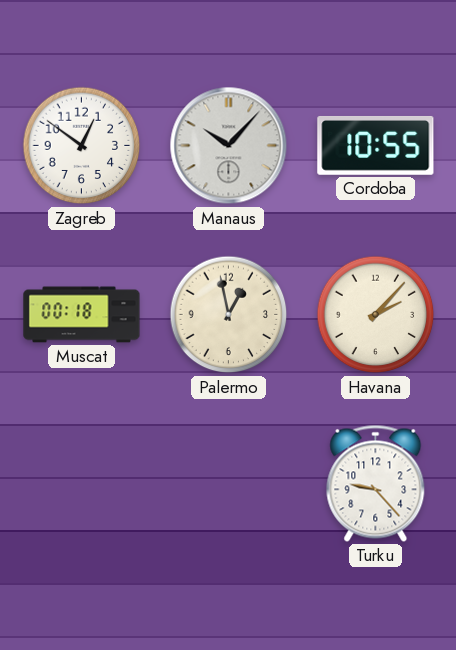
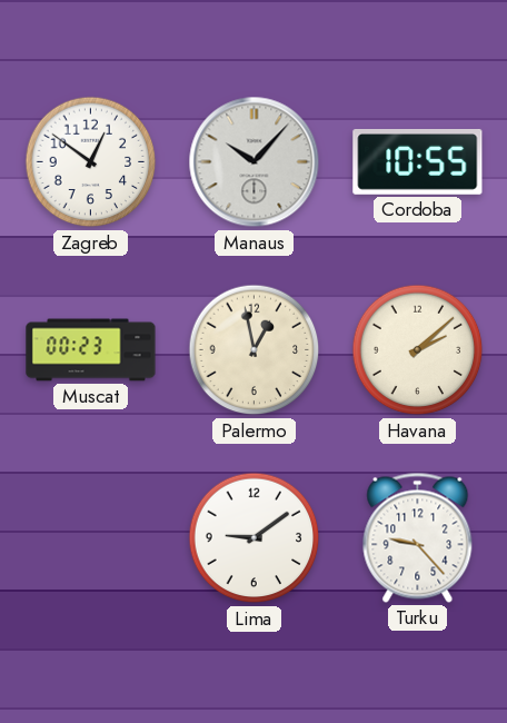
Muscat: 00:18 -> 00:23
Havana: 2:07 -> 2:08
Lima: none -> 9:09
